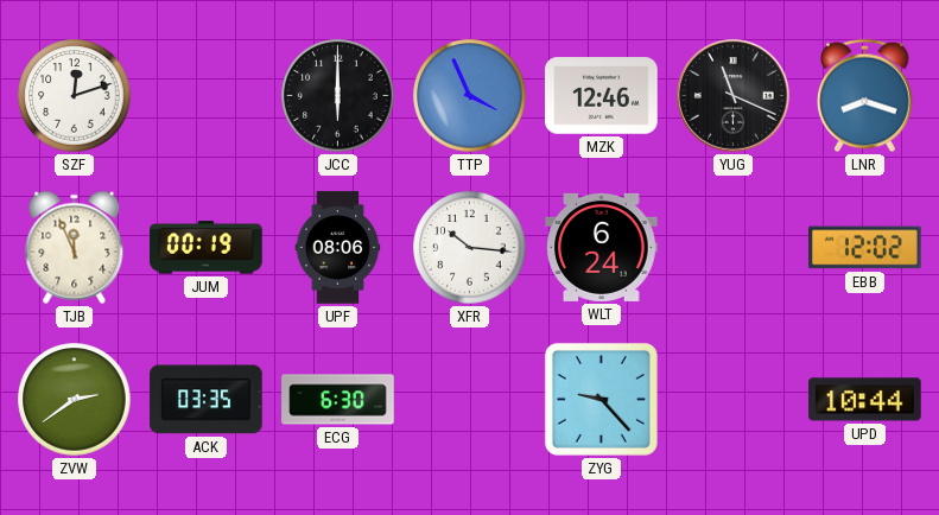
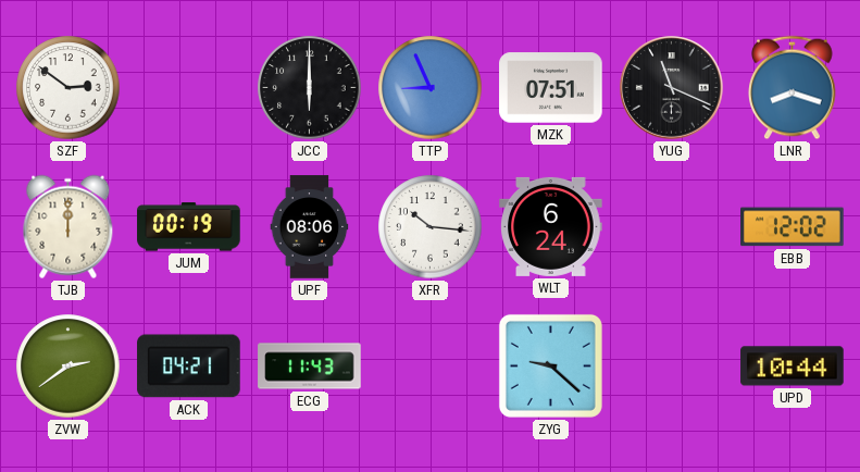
SZF: 12:12 -> 2:51
TTP: 3:56 -> 8:56
MZK: 12:46 -> 07:51
TJB: 11:56 -> 12:00
ACK: 03:35 -> 04:21
ECG: 6:30 -> 11:43
ZYG: 9:23 -> 9:22
